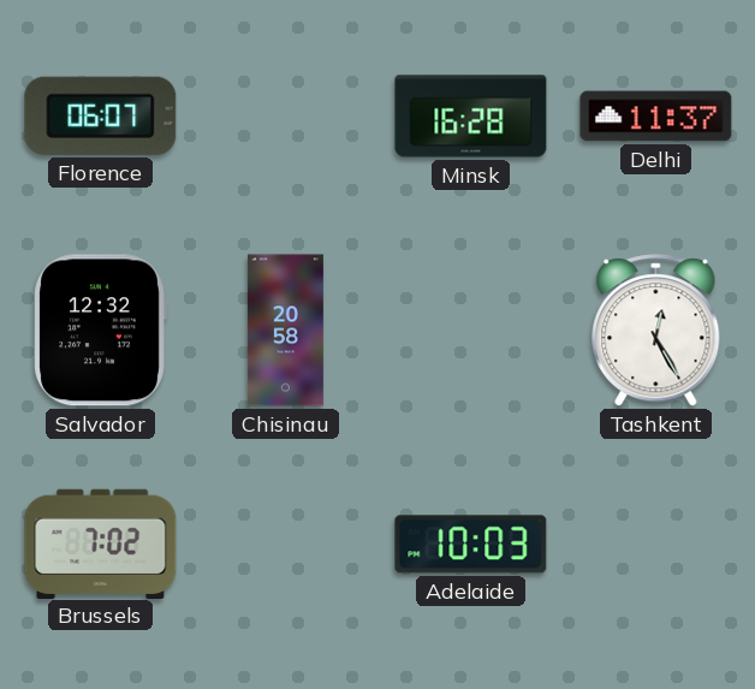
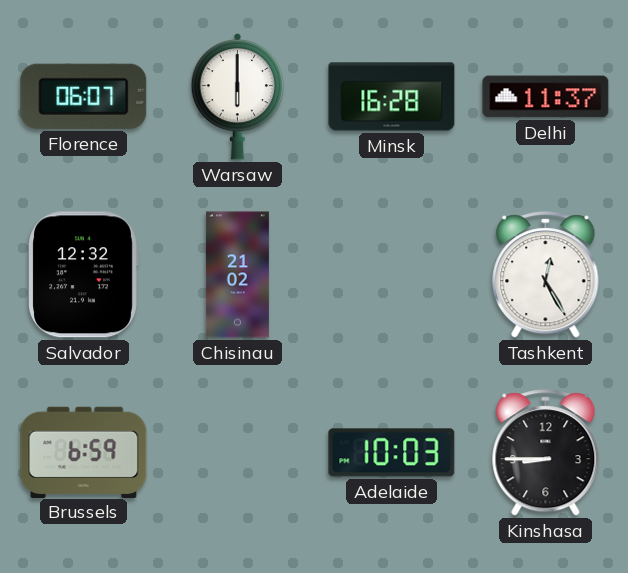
Warsaw: none -> 6:00
Chisinau: 20:58 -> 21:02
Brussels: 7:02 -> 6:59
Kinshasa: none -> 8:45
